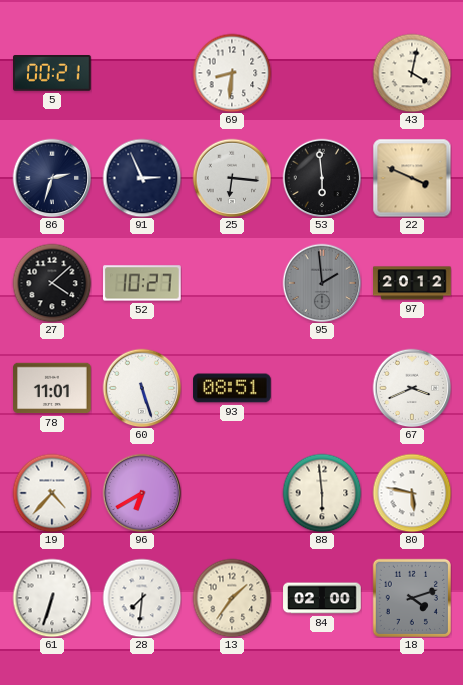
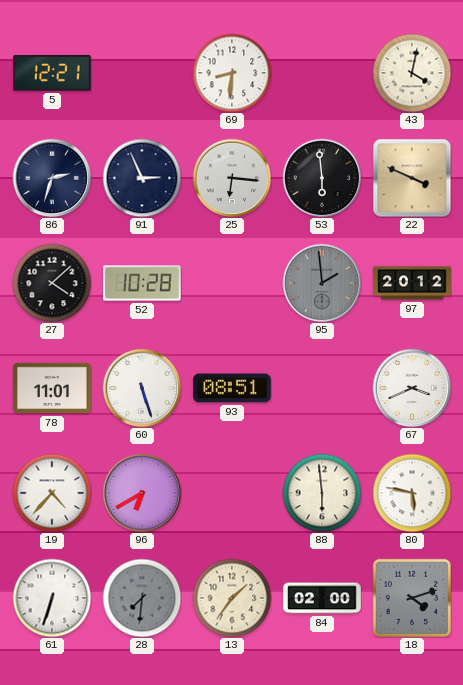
5: 00:21 -> 12:21
52: 10:27 -> 10:28
28 dial: white -> grey
